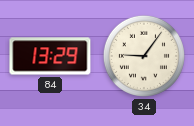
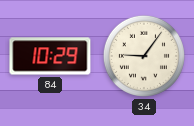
84: 13:29 -> 10:29
